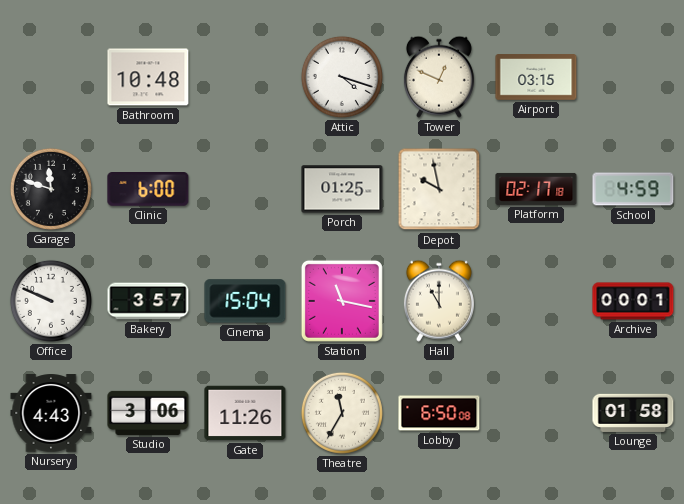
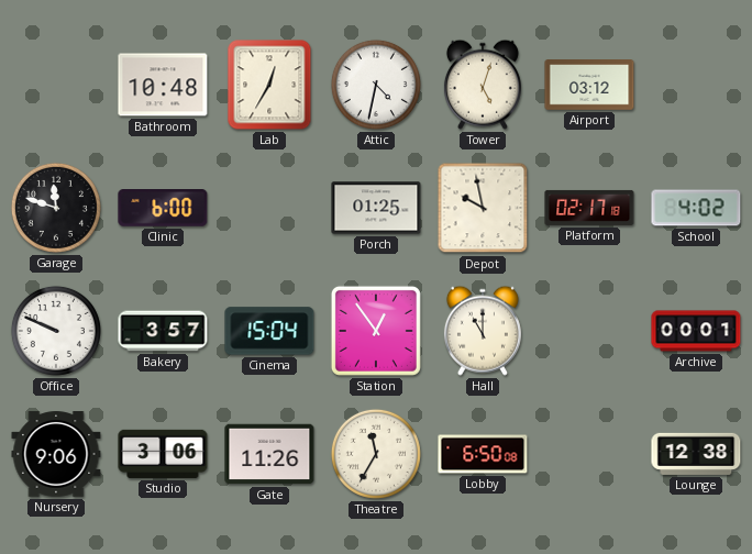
Lab: none -> 12:35
Attic: 4:18 -> 4:32
Tower: 12:49 -> 5:03
Airport: 03:15 -> 03:12
School: 4:59 -> 4:02
Station: 11:17 -> 12:54
Nursery: 4:43 -> 9:06
Lounge: 01:58 -> 12:38
